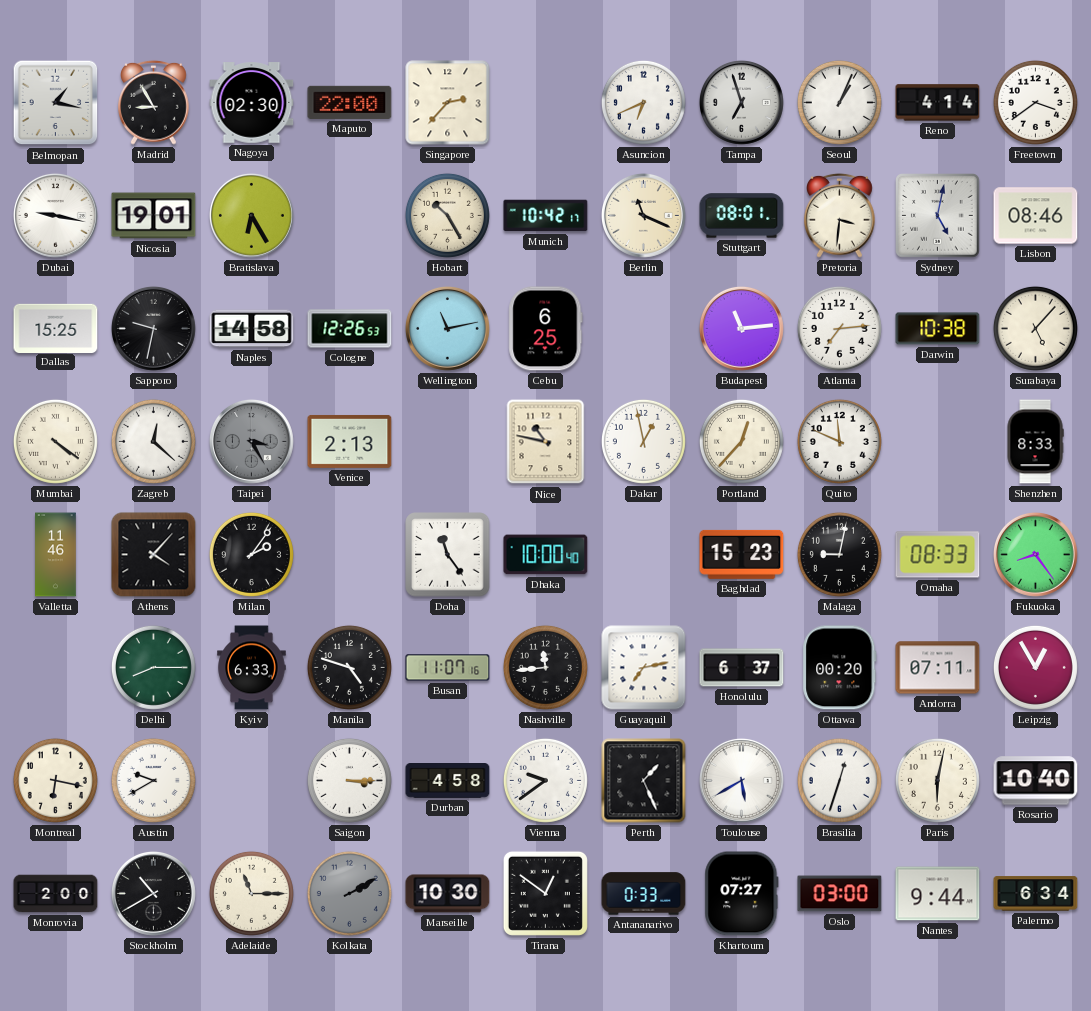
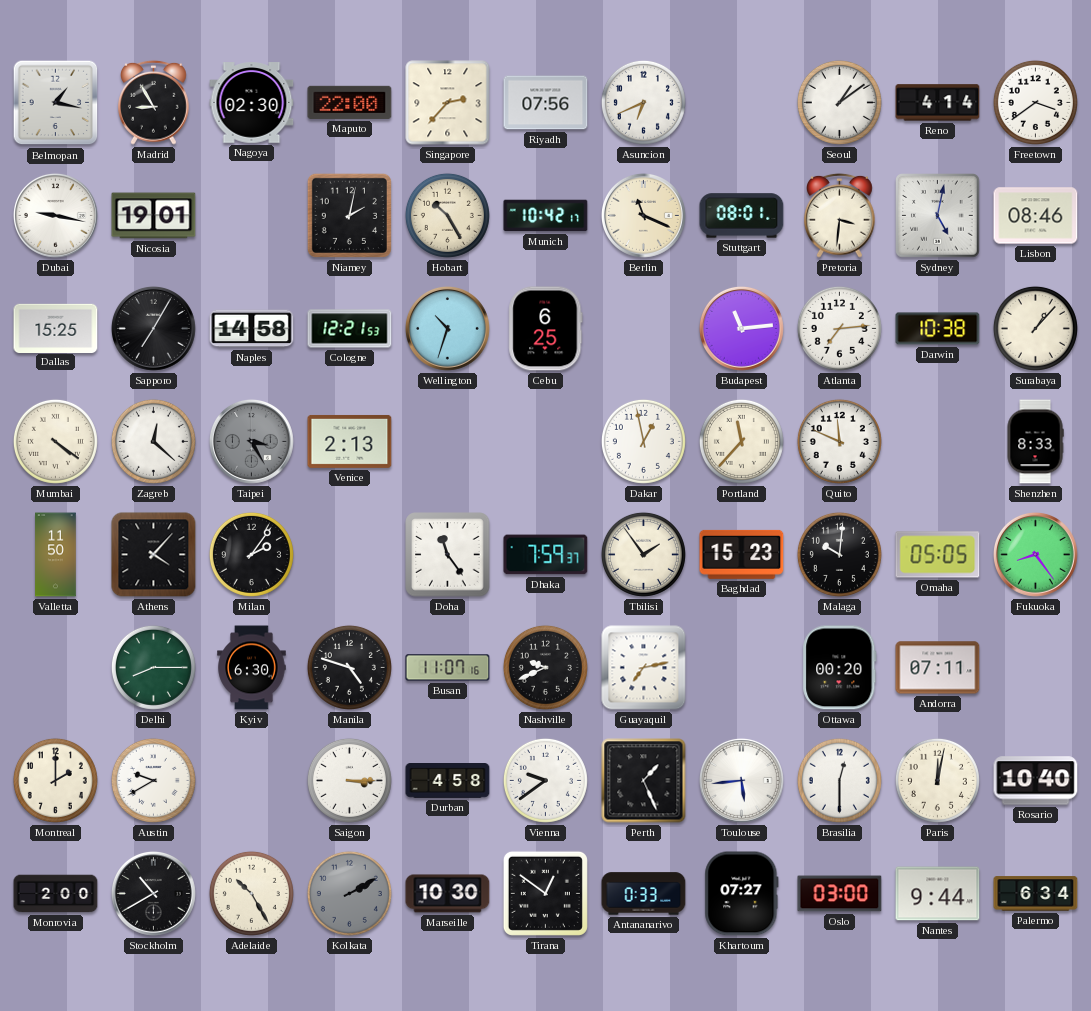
Riyadh: none -> 07:56
Tampa: 6:57 -> none
Seoul: 1:04 -> 1:09
Bratislava: 6:25 -> none
Niamey: none -> 2:02
Sapporo: 9:32 -> 7:05
Cologne: 12:26 -> 12:21
Wellington: 11:13 -> 10:33
Surabaya: 5:07 -> 1:07
Nice: 10:47 -> none
Portland: 12:37 -> 11:37
Valletta: 11:46 -> 11:50
Dhaka: 10:00 -> 7:59
Tbilisi: none -> 1:54
Malaga: 9:02 -> 10:01
Omaha: 08:33 -> 05:05
Kyiv: 6:33 -> 6:30
Nashville: 11:44 -> 9:41
Honolulu: 6:37 -> none
Leipzig: 12:55 -> none
Montreal: 6:17 -> 2:00
Toulouse: 5:40 -> 5:44
Brasilia: 12:33 -> 12:30
Paris: 6:02 -> 12:02
Adelaide: 11:15 -> 10:25
